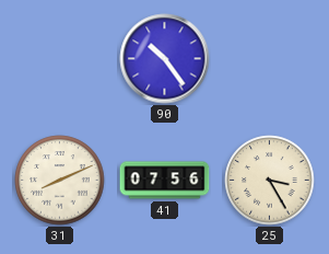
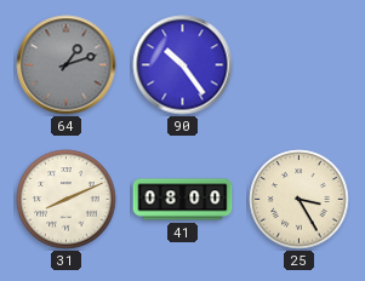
64: none -> 1:12
41: 07:56 -> 08:00
